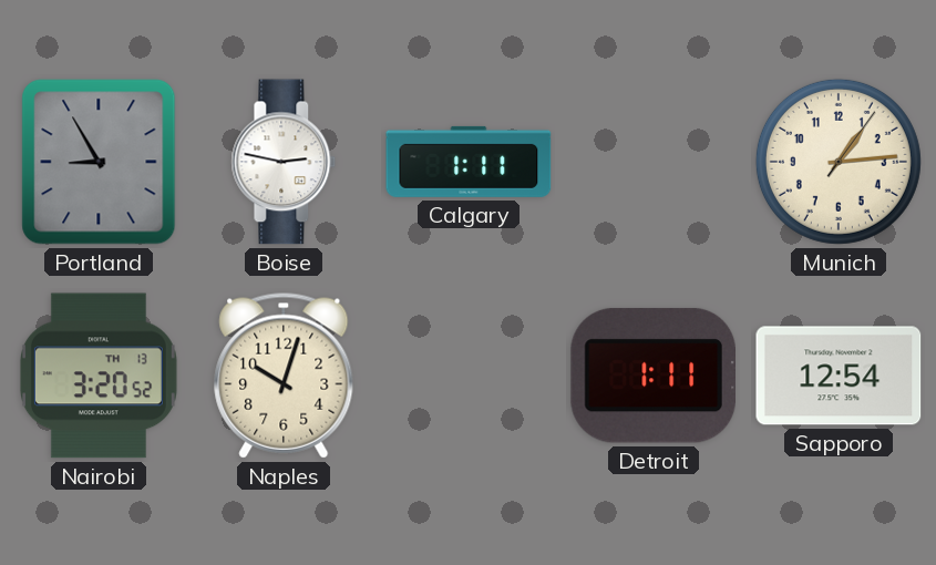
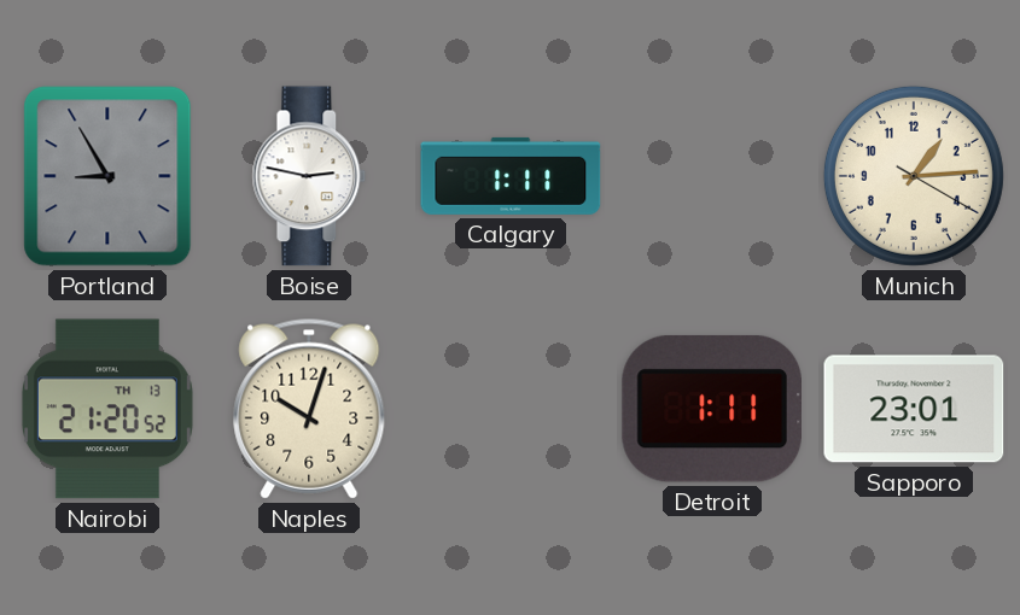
Munich: 1:14:06 -> 1:14:20
Nairobi: 3:20 -> 21:20
Sapporo: 12:54 -> 23:01
